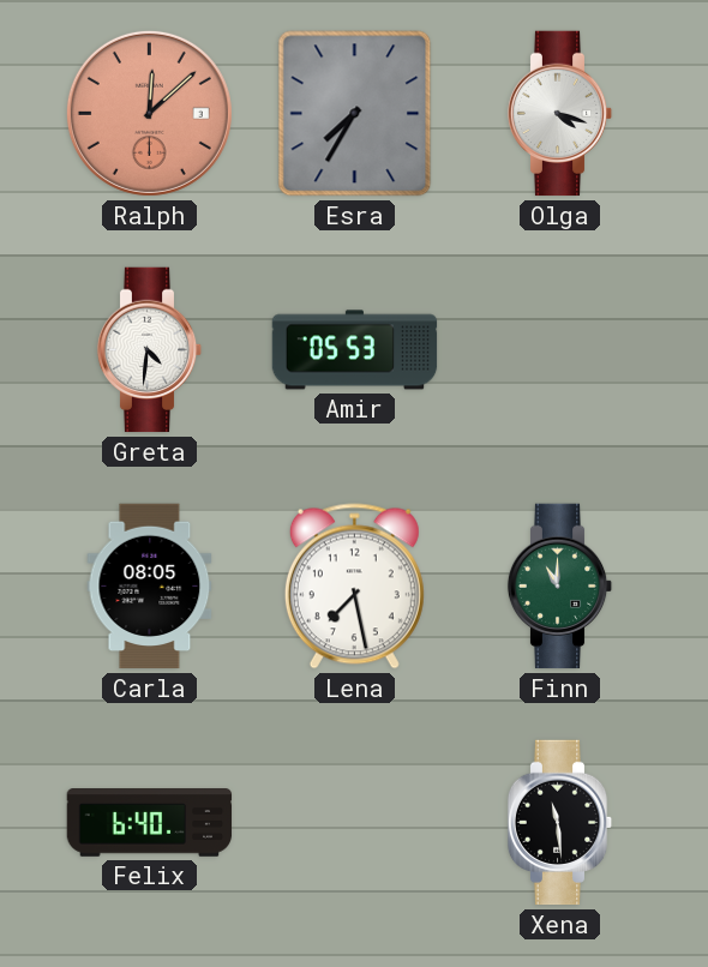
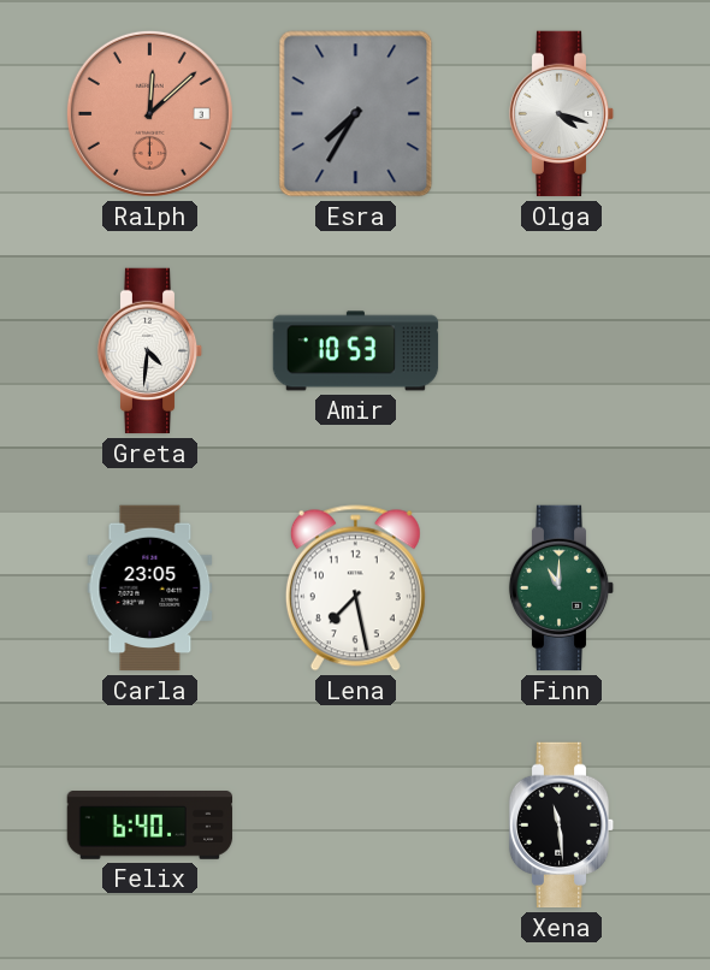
Amir: 05:53 -> 10:53
Carla: 08:05 -> 23:05
